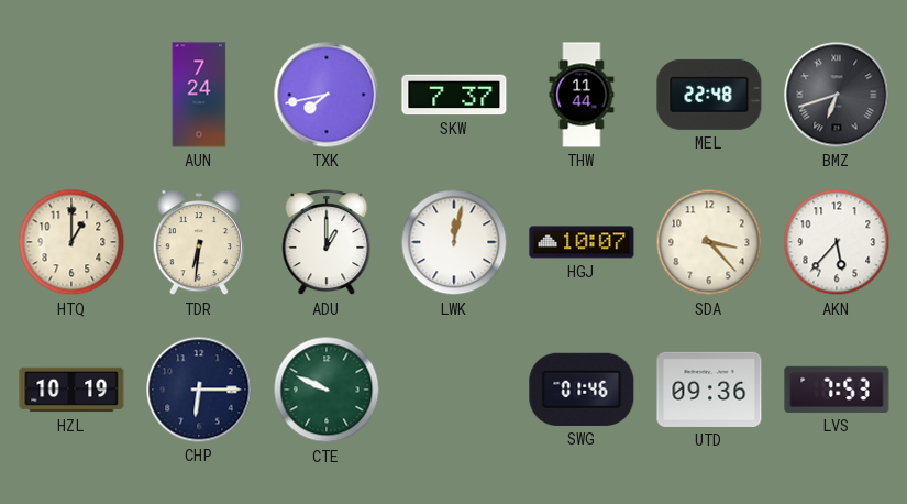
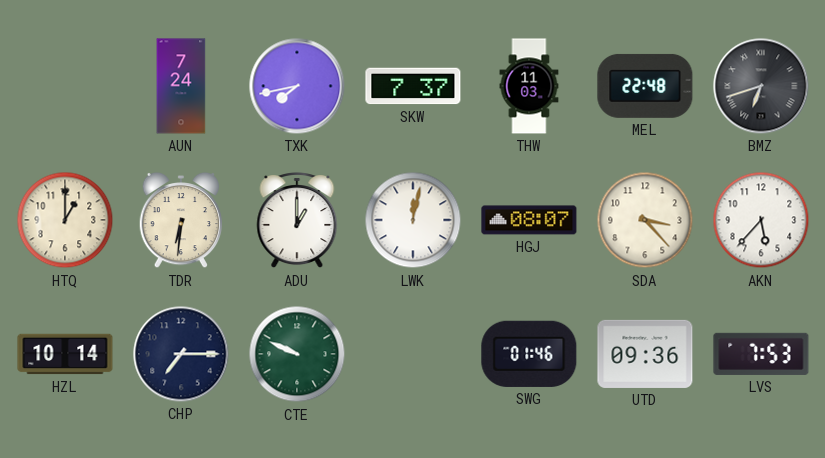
THW: 11:44 -> 11:03
HGJ: 10:07 -> 08:07
HZL: 10:19 -> 10:14
CHP: 6:15 -> 7:15
